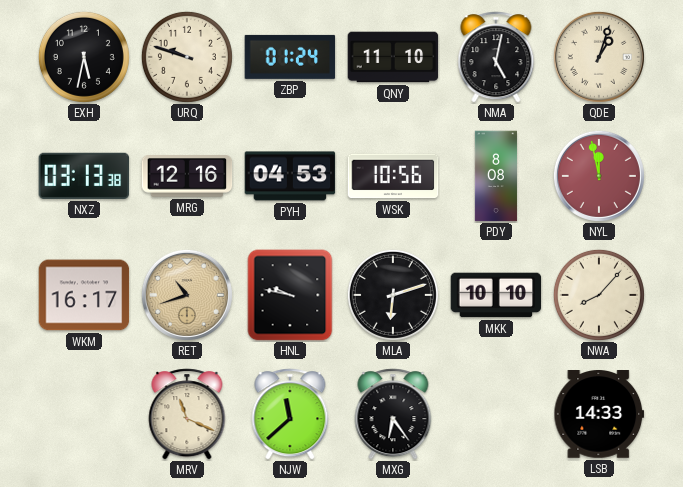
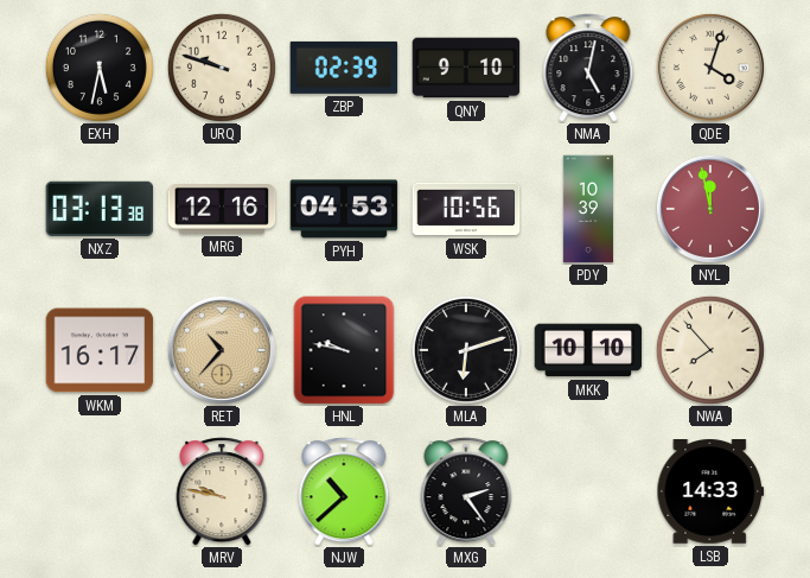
ZBP: 01:24 -> 02:39
QNY: 11:10 -> 9:10
QDE: 1:03 -> 4:03
PDY: 8:08 -> 10:39
RET: 10:42 -> 10:37
NWA: 8:07 -> 7:53
MRV: 11:19 -> 9:47
NJW: 11:38 -> 10:38
MXG: 6:24 -> 2:24
